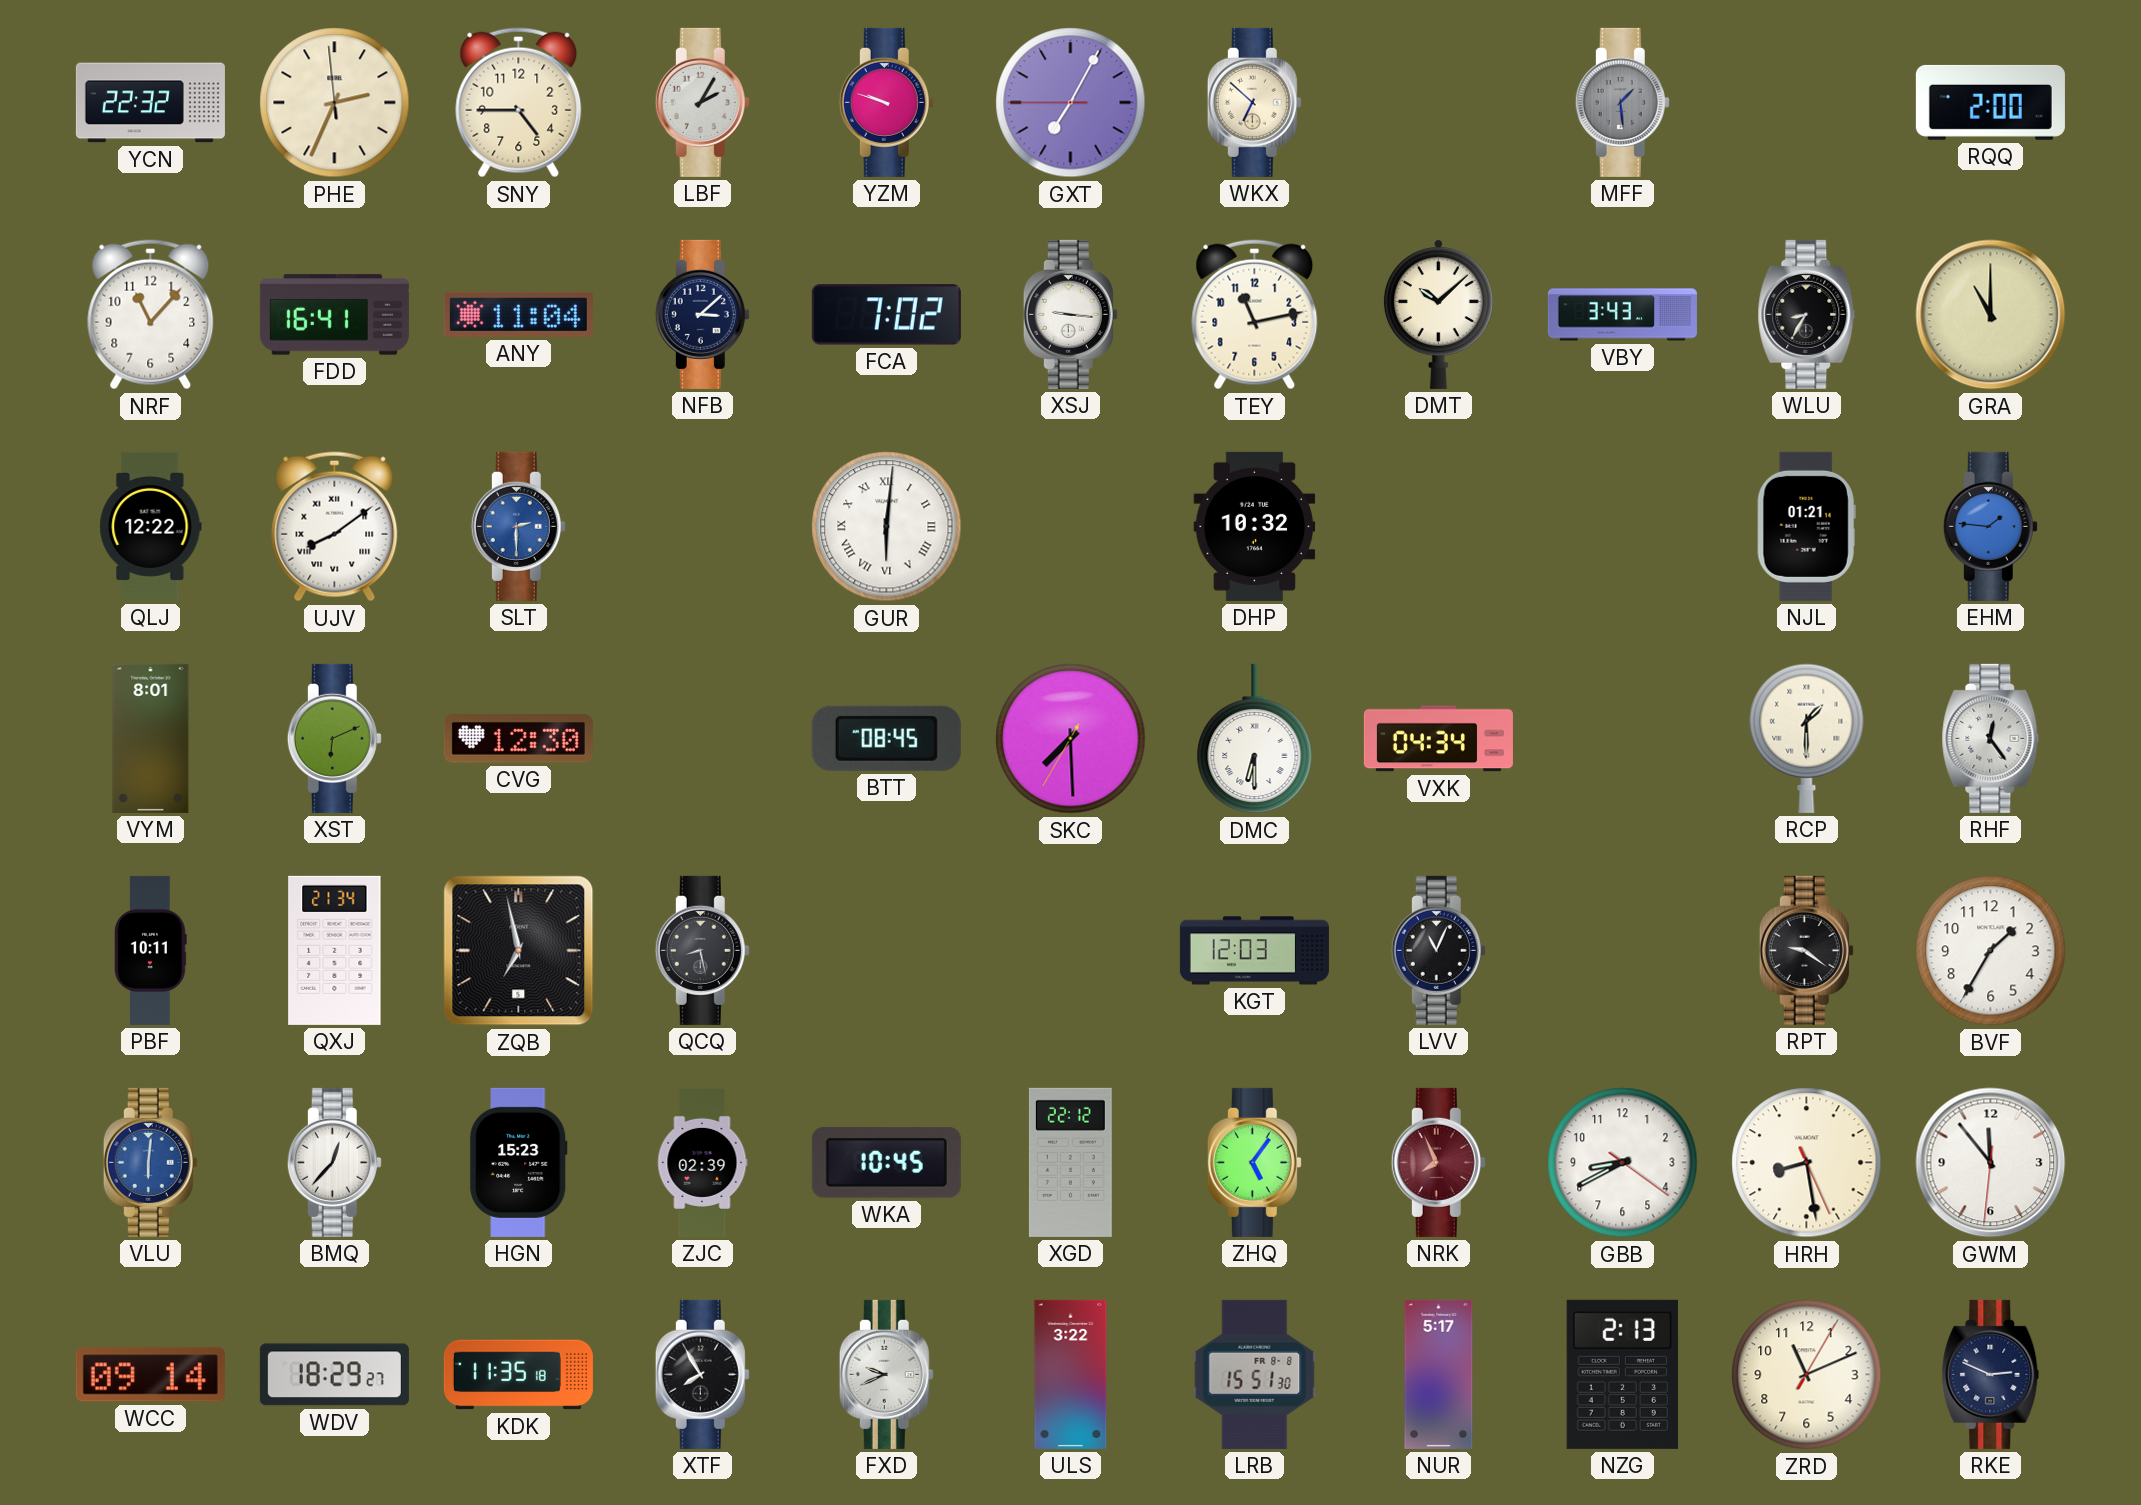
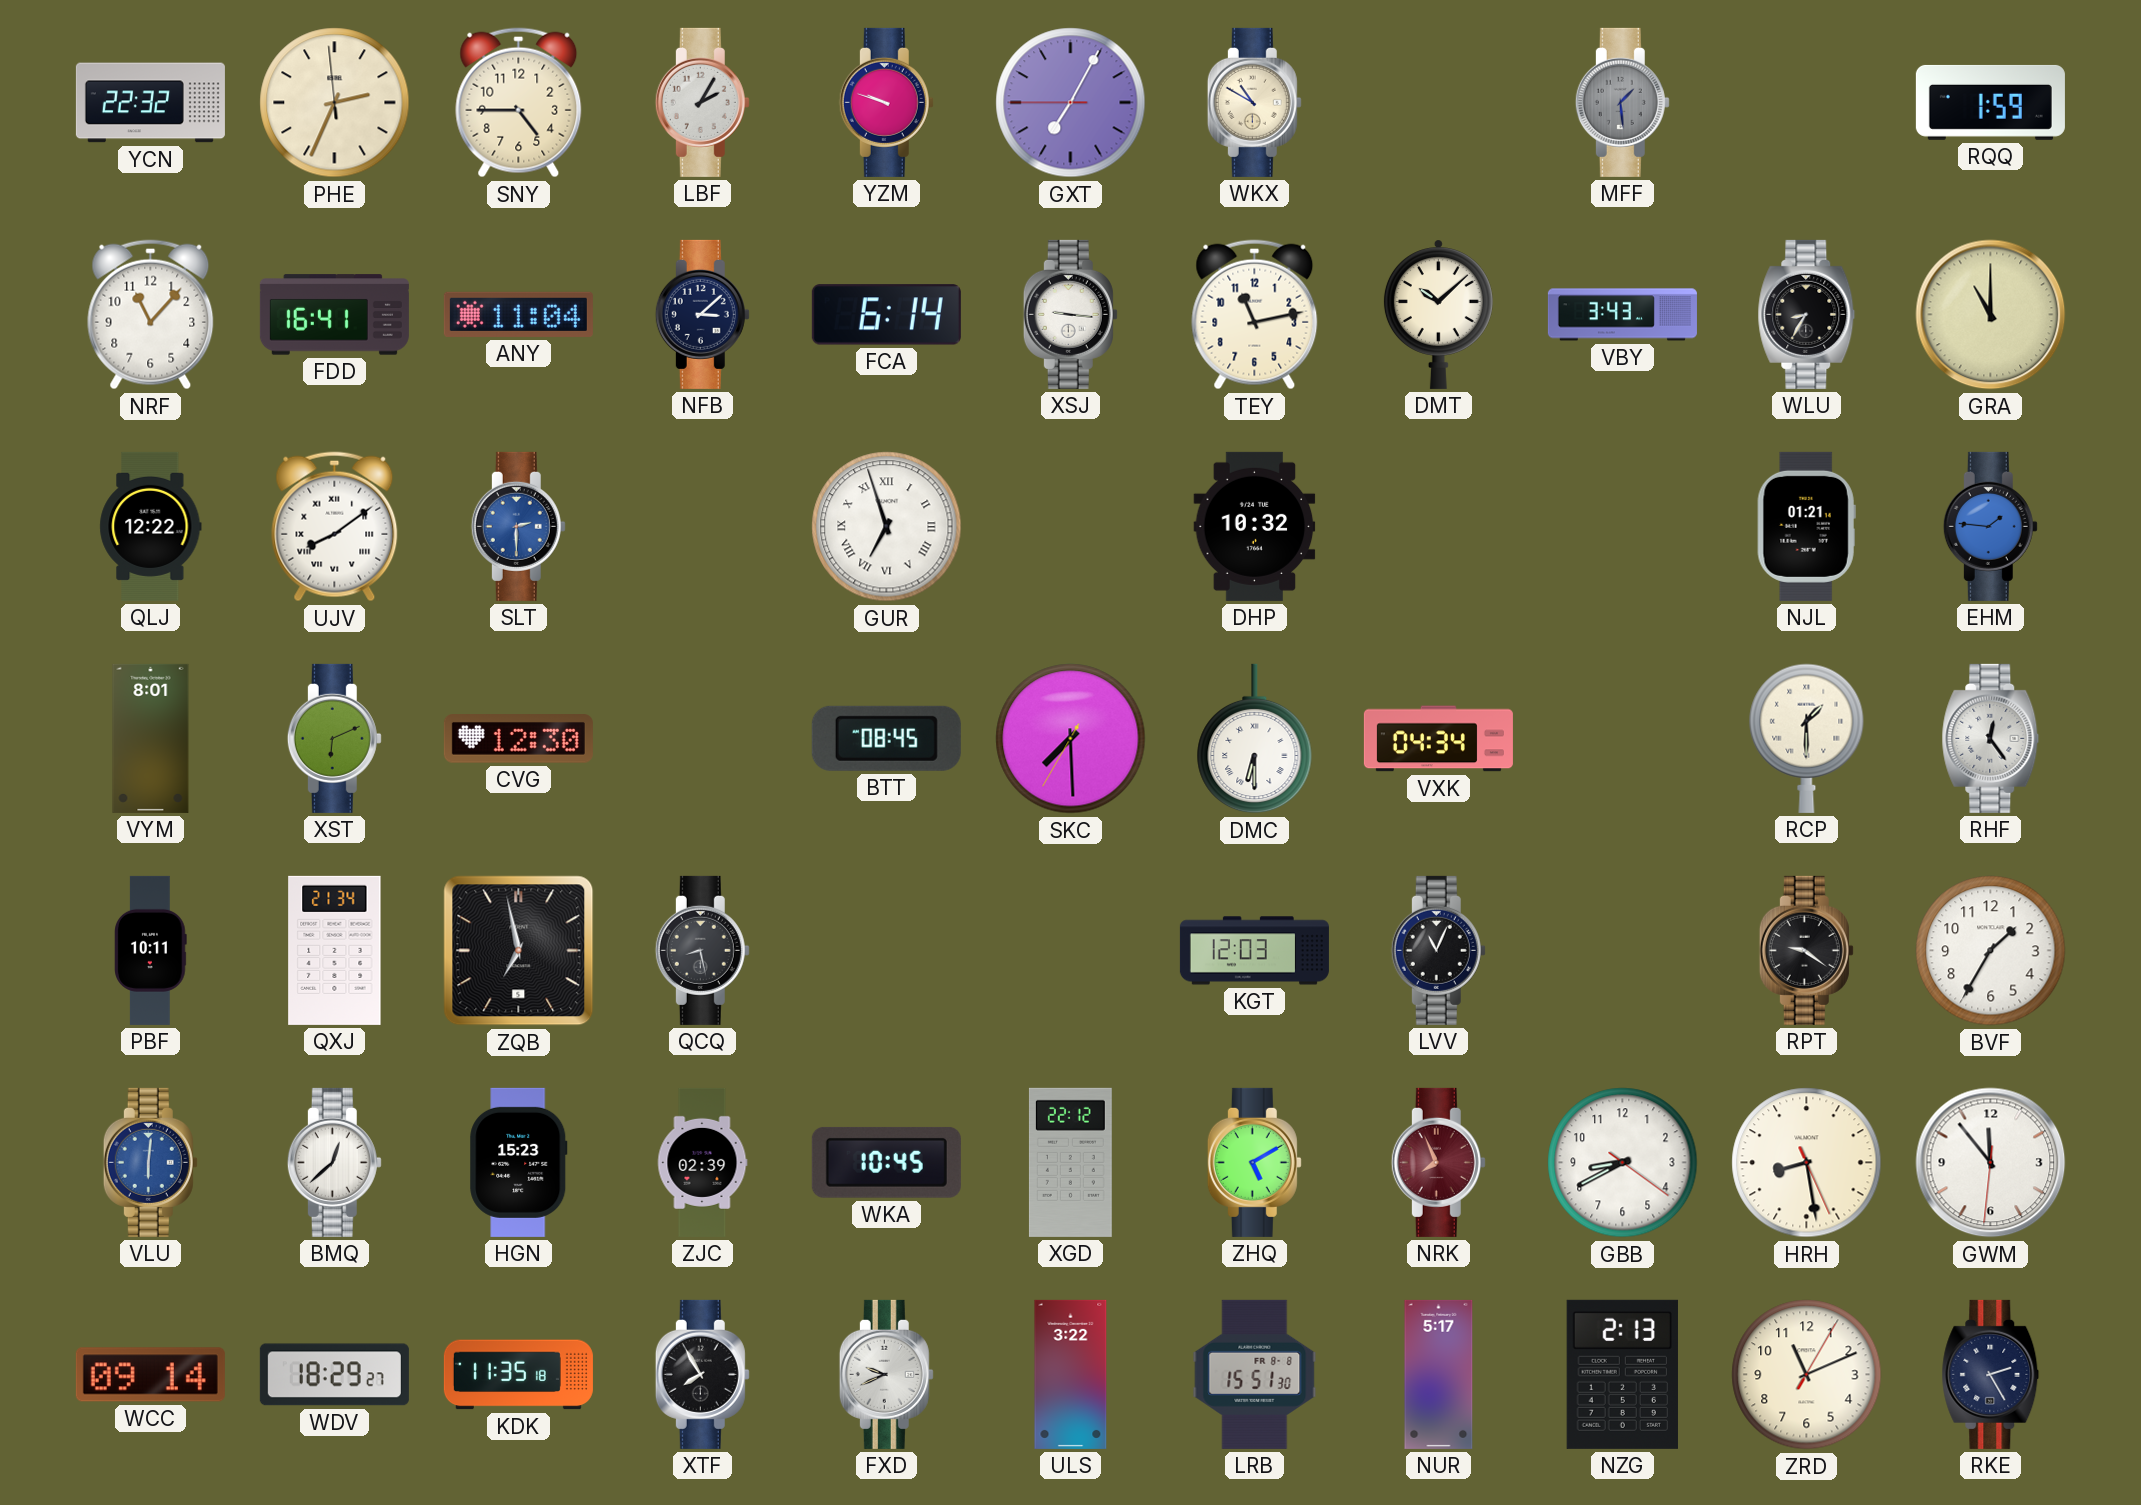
WKX: 6:52 -> 10:50
RQQ: 2:00 -> 1:59
FCA: 7:02 -> 6:14
GUR: 6:01 -> 6:57
BMQ: 12:37 -> 12:38
ZHQ: 5:06 -> 5:10
RKE: 2:49 -> 2:25
